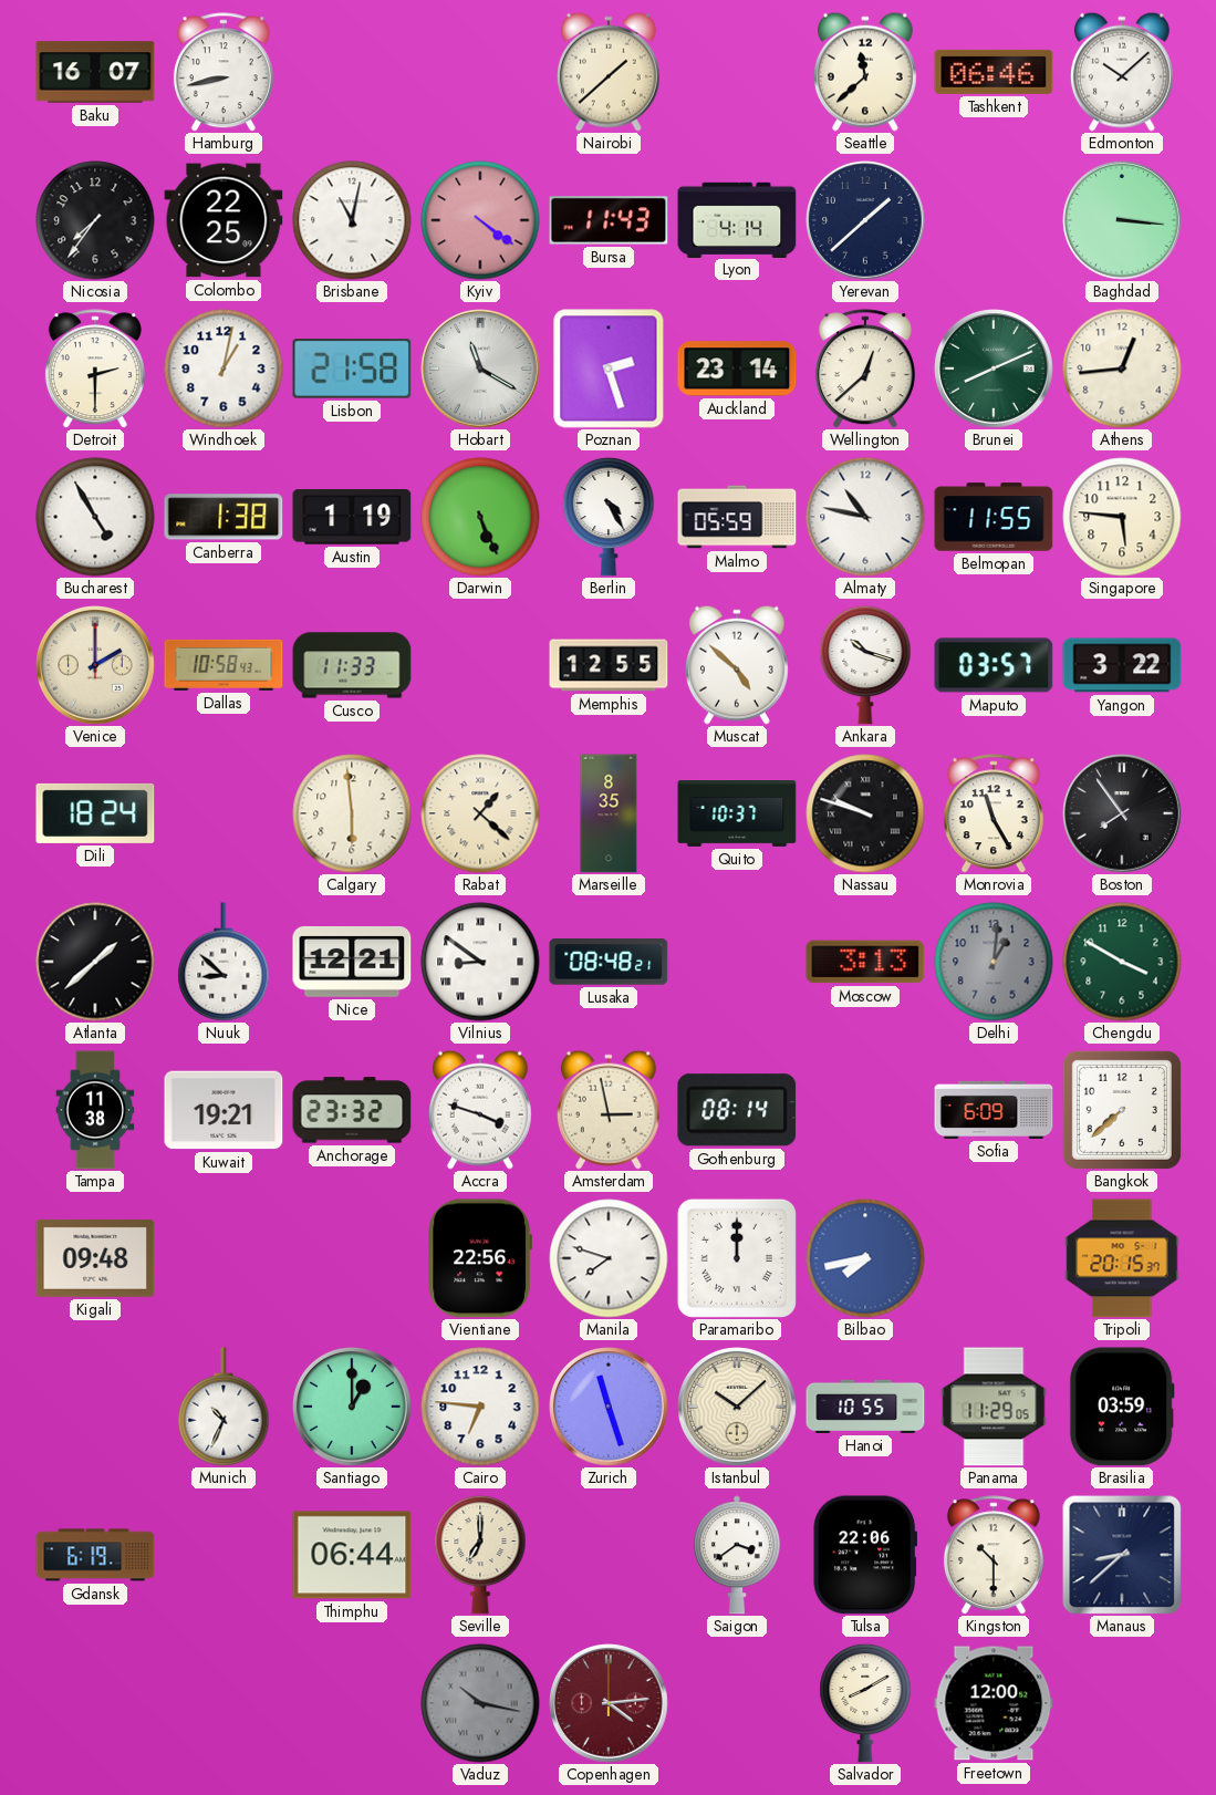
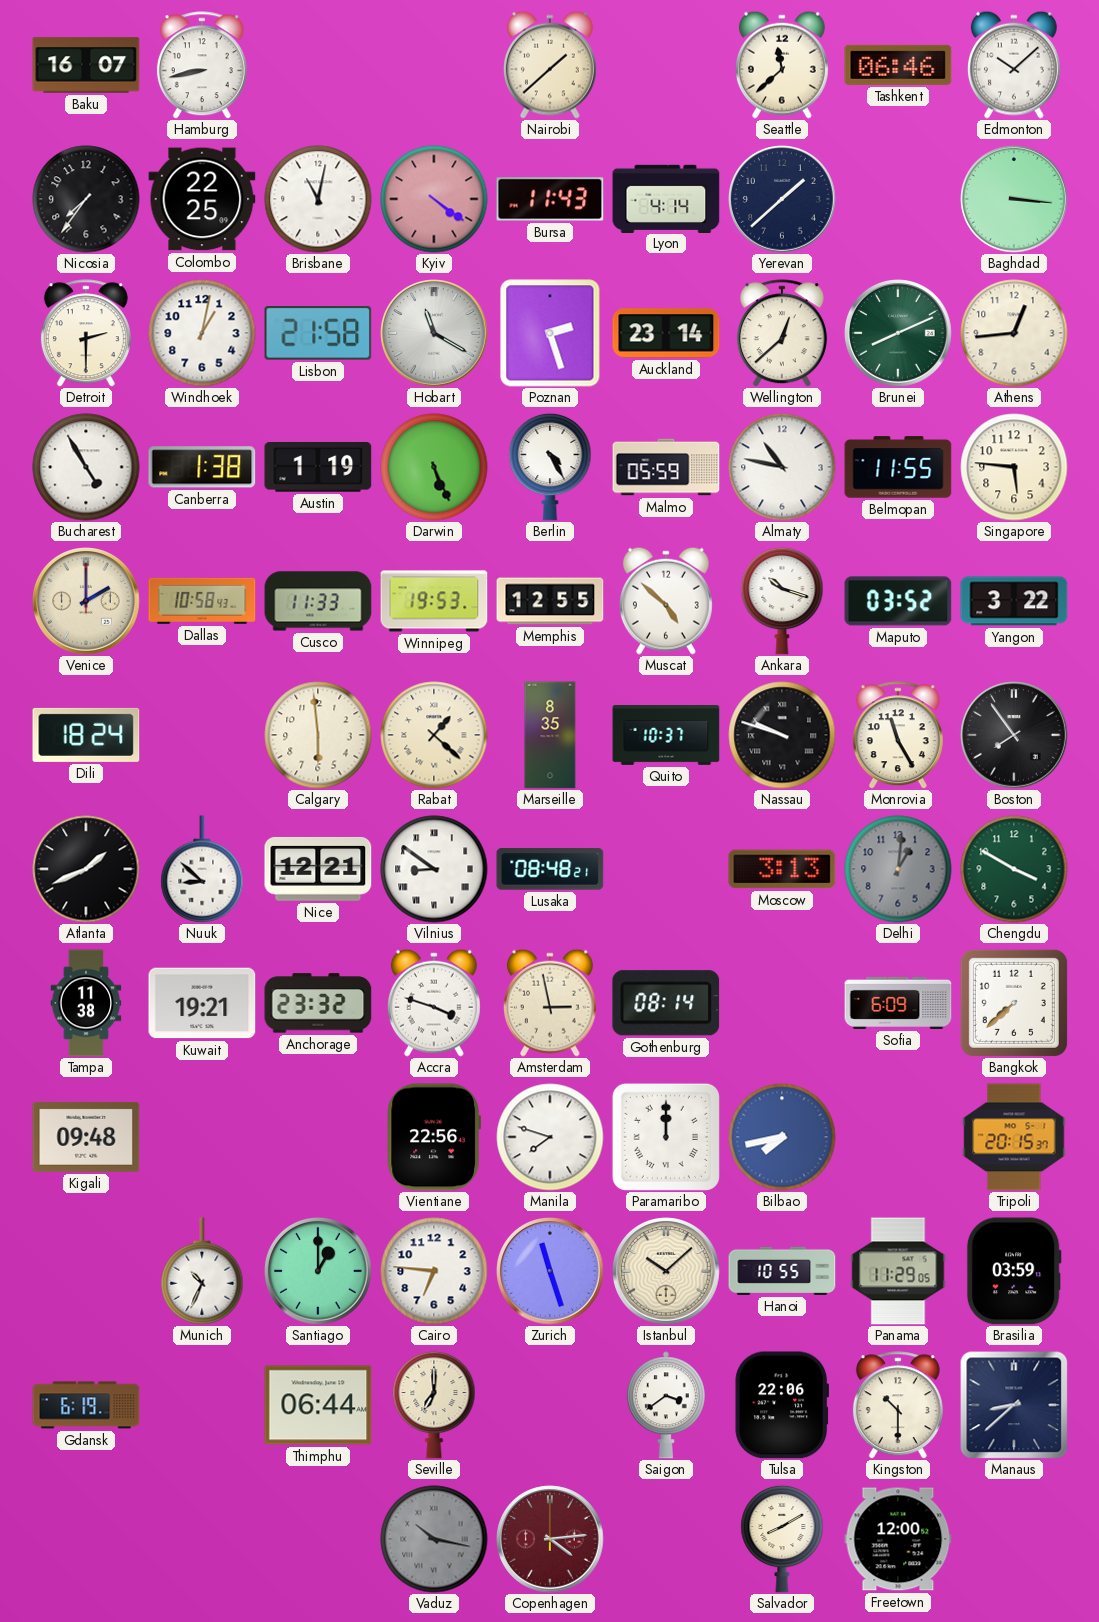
Winnipeg: none -> 19:53
Maputo: 03:57 -> 03:52
Atlanta: 1:38 -> 1:41
